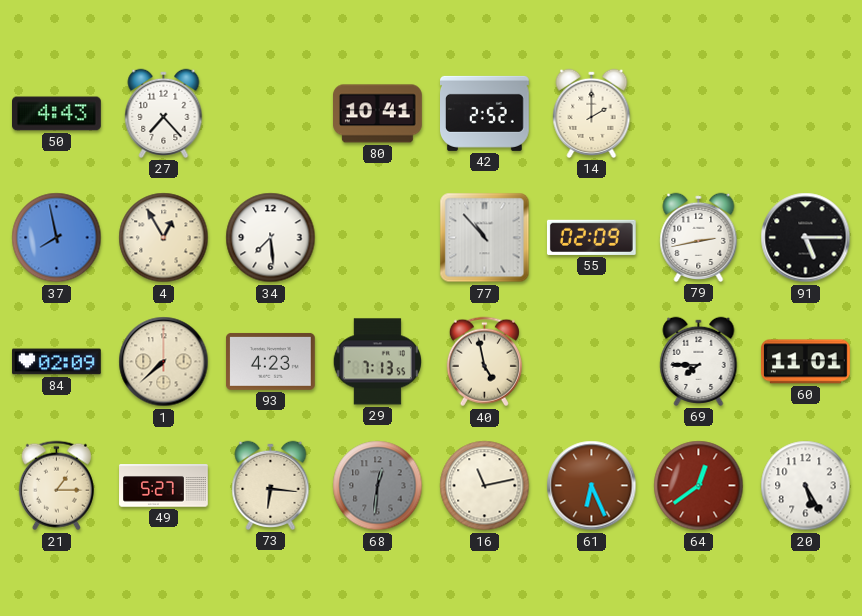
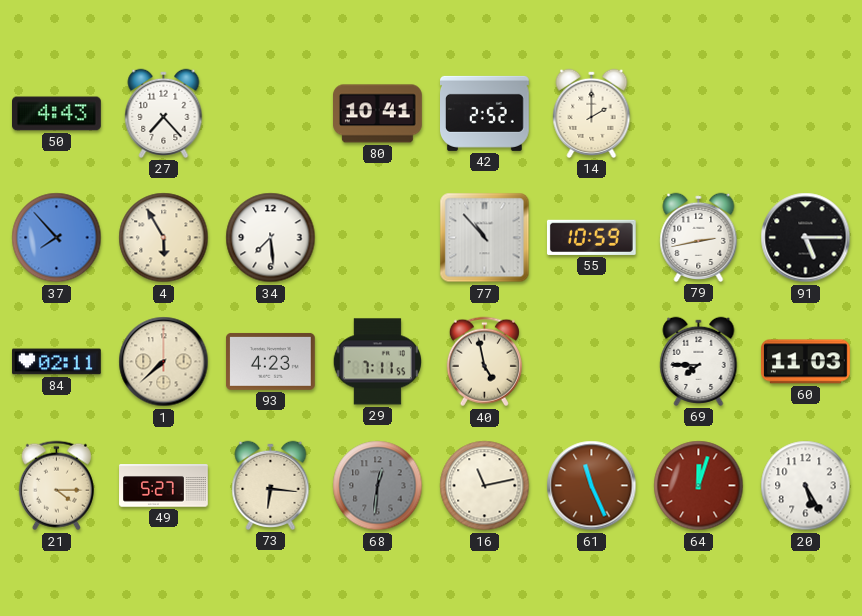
37: 7:58 -> 7:53
4: 12:55 -> 5:55
55: 02:09 -> 10:59
84: 02:09 -> 02:11
29: 7:13 -> 7:11
60: 11:01 -> 11:03
21: 1:15 -> 4:15
61: 6:26 -> 11:26
64: 12:39 -> 12:03
